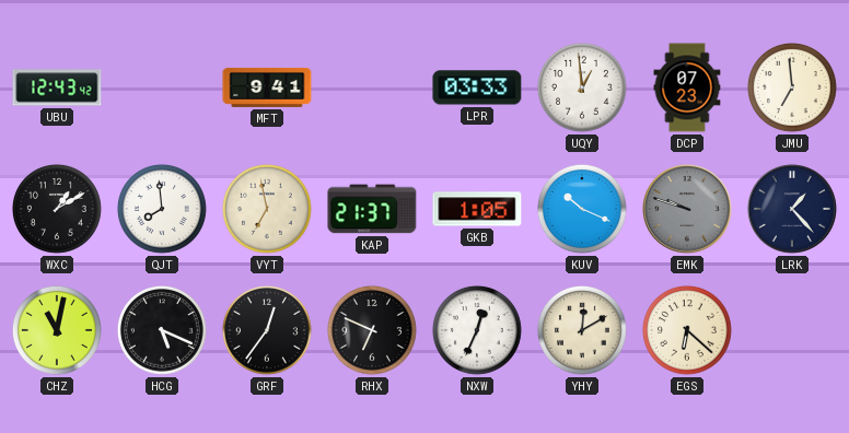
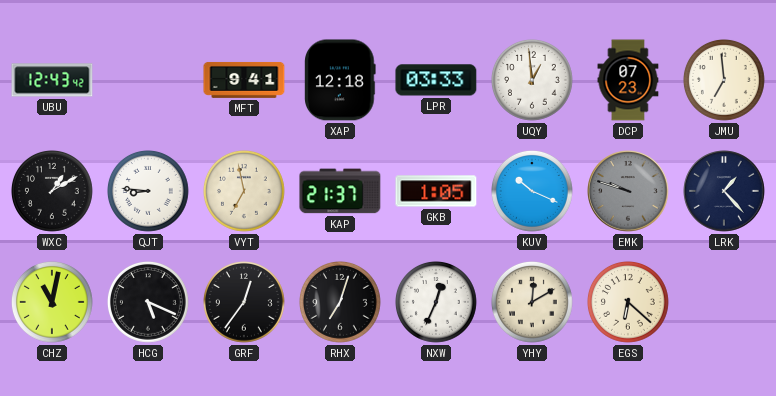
XAP: none -> 12:18
QJT: 7:59 -> 8:46
RHX: 6:49 -> 7:03
